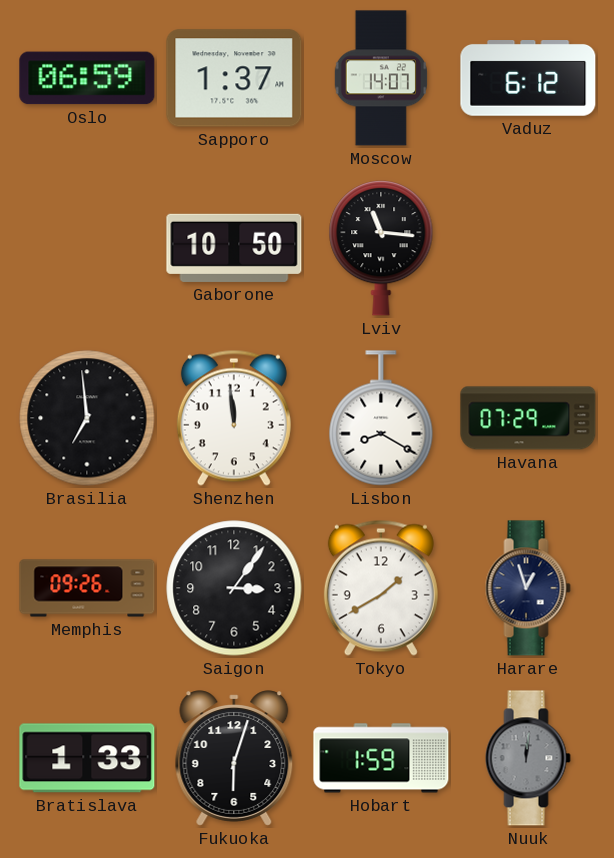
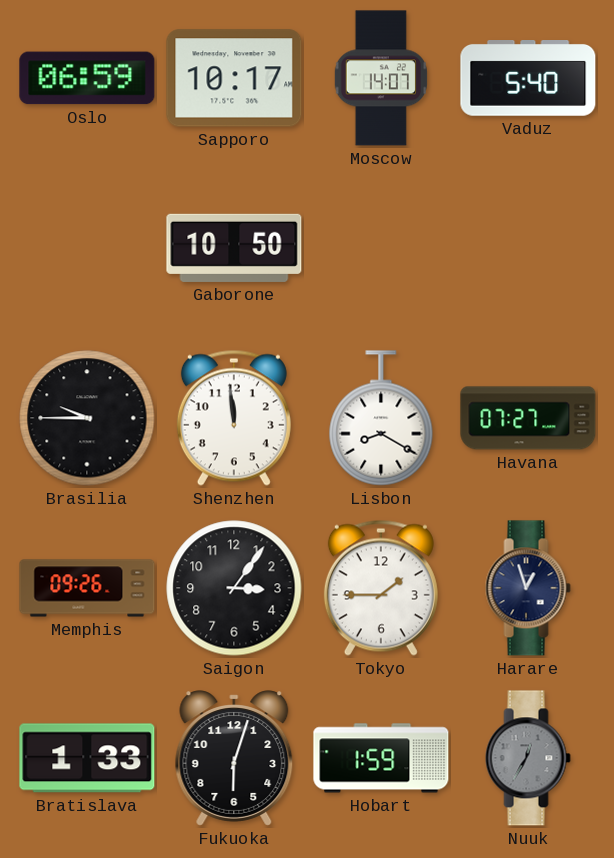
Sapporo: 1:37 -> 10:17
Vaduz: 6:12 -> 5:40
Lviv: 11:16 -> none
Brasilia: 6:59 -> 9:45
Havana: 07:29 -> 07:27
Tokyo: 1:40 -> 1:45
Nuuk: 12:01 -> 12:35
